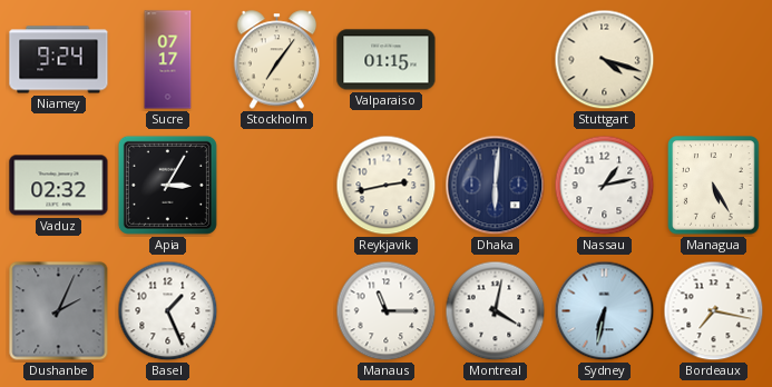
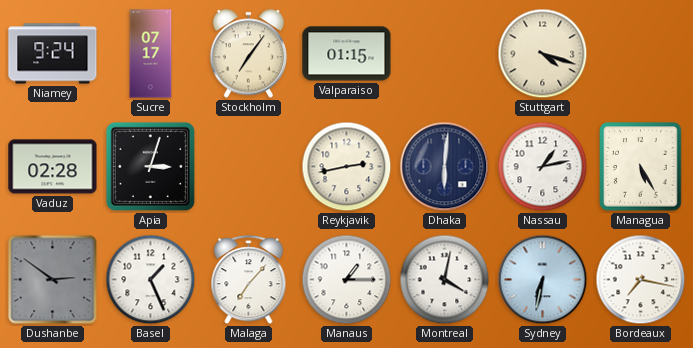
Vaduz: 02:32 -> 02:28
Apia: 3:05 -> 3:03
Dushanbe: 2:04 -> 2:51
Malaga: none -> 7:07
Manaus: 11:15 -> 1:15
